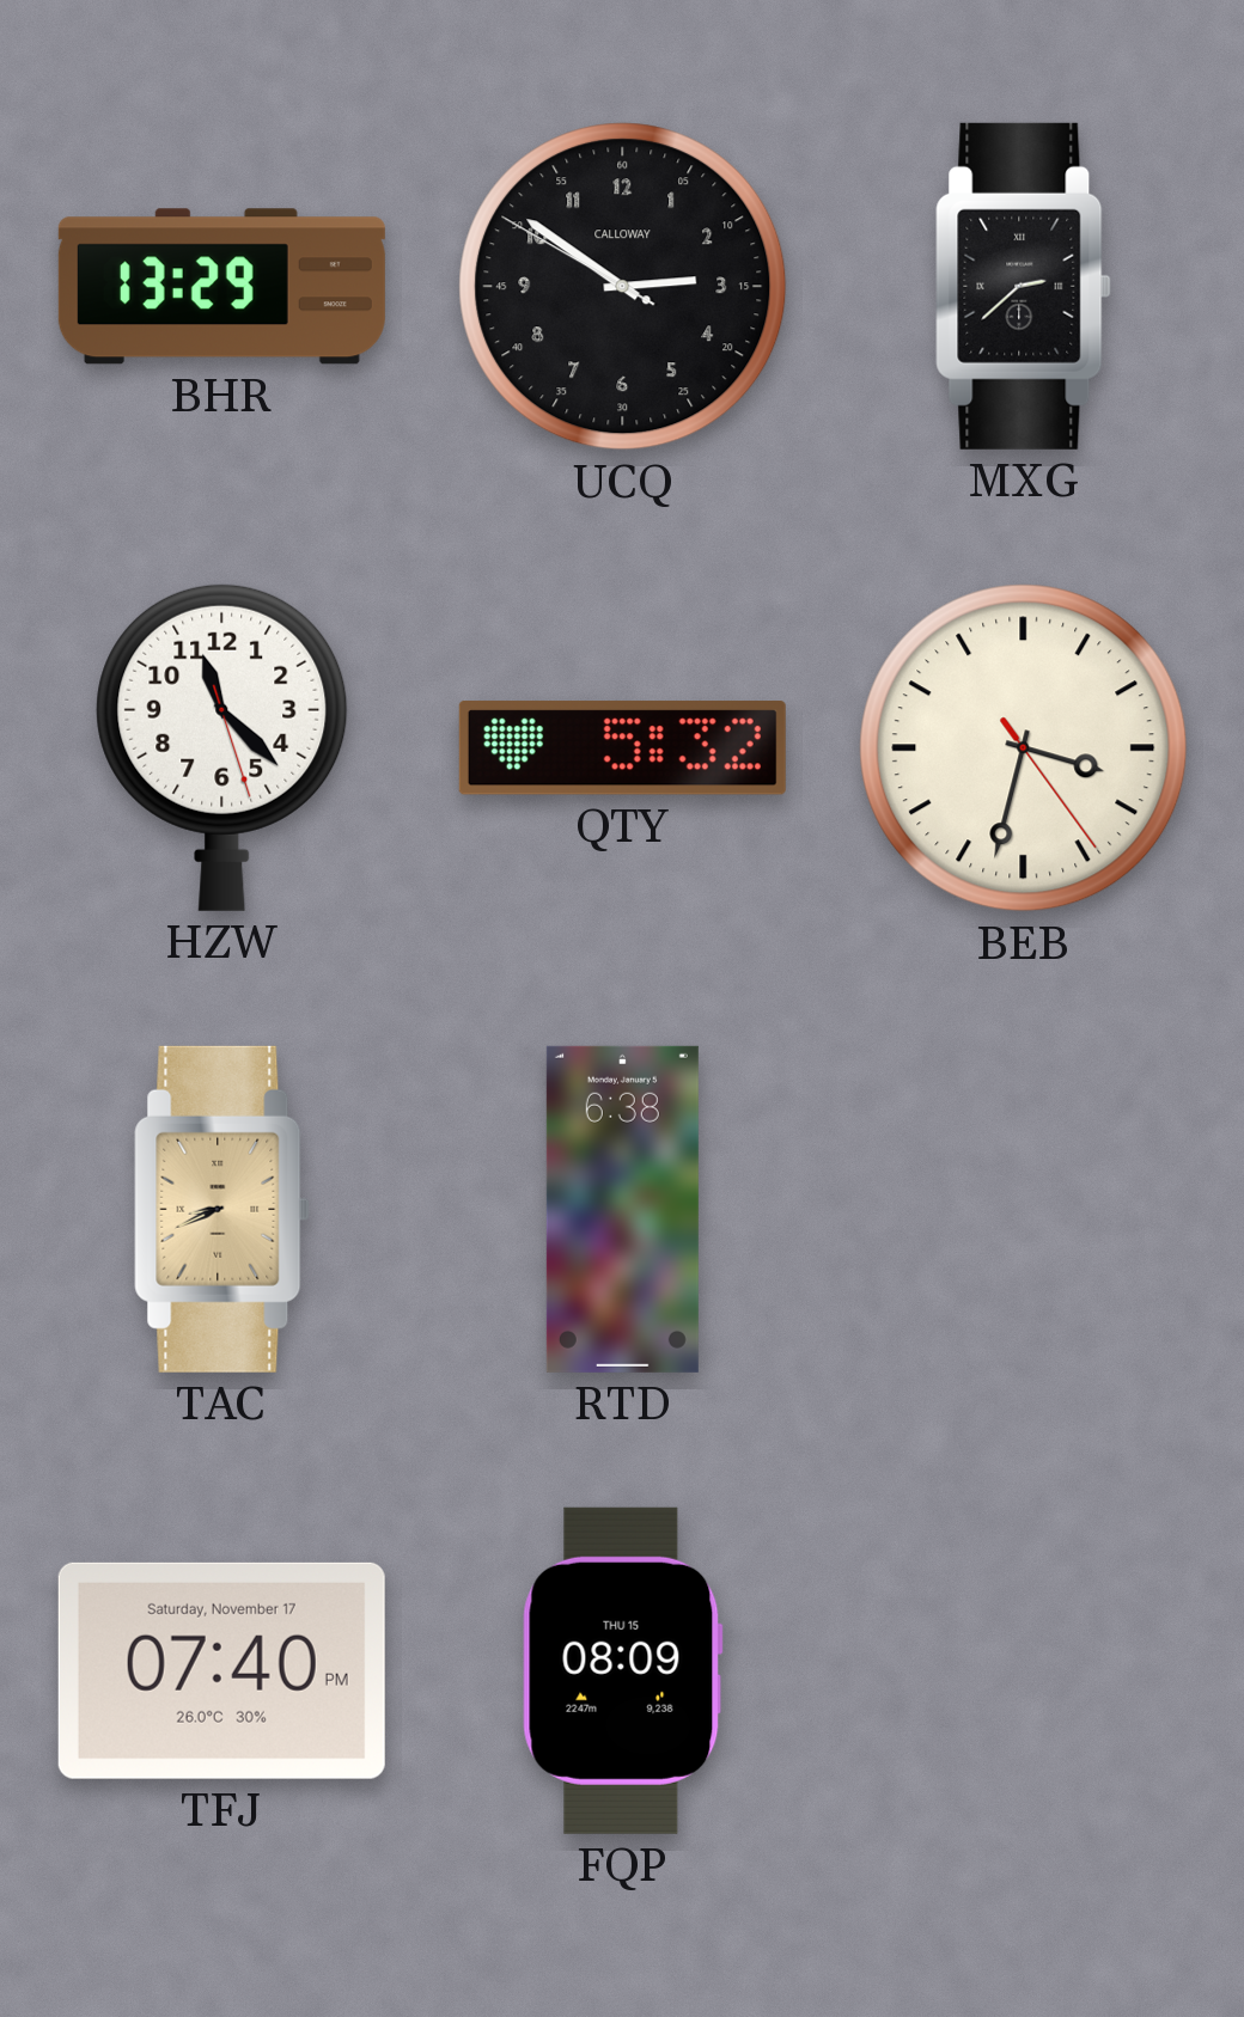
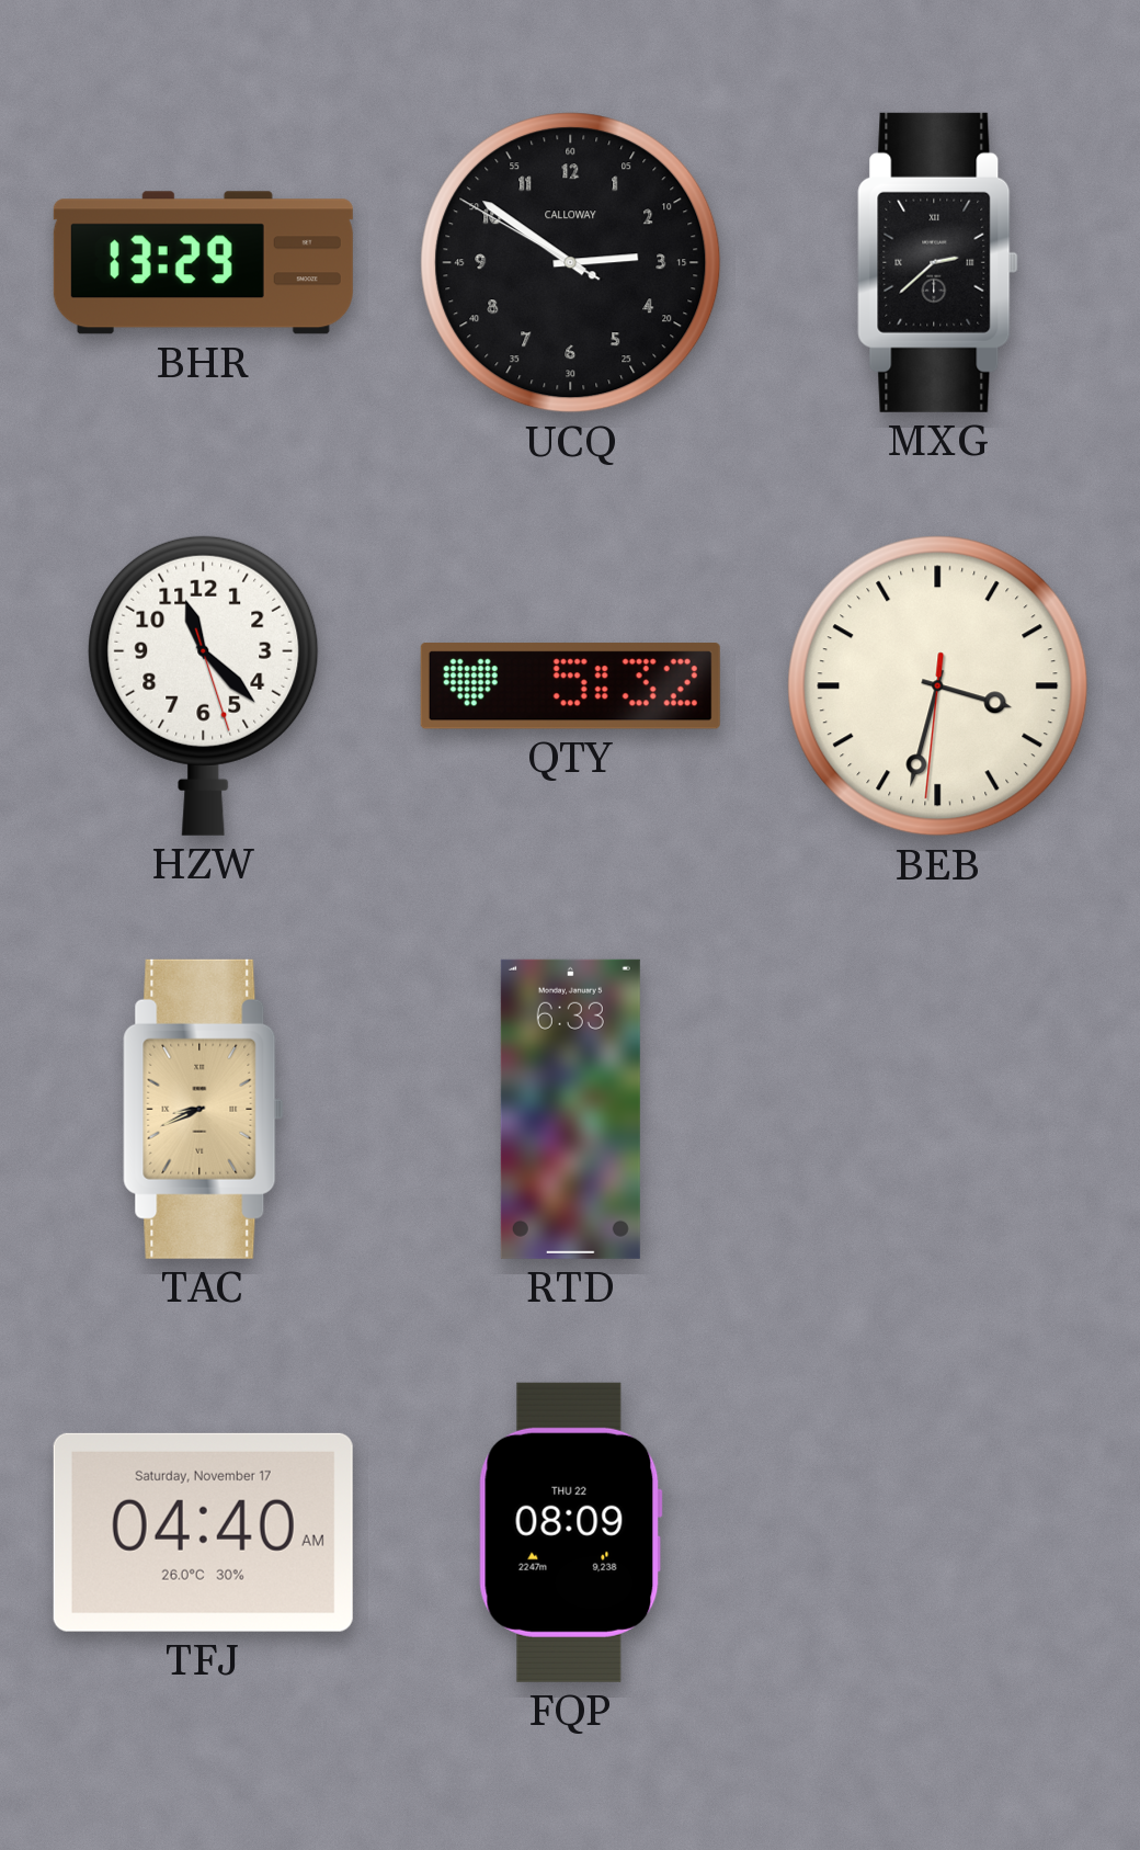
BEB: 3:32:24 -> 3:32:31
RTD: 6:38 -> 6:33
TFJ: 07:40 -> 04:40
FQP date: THU 15 -> THU 22
